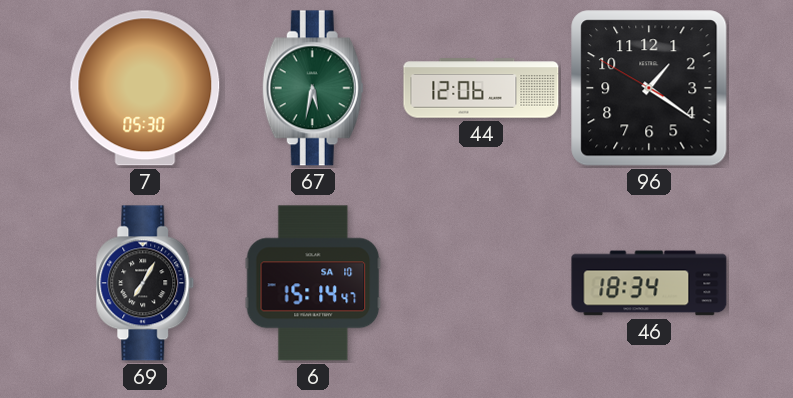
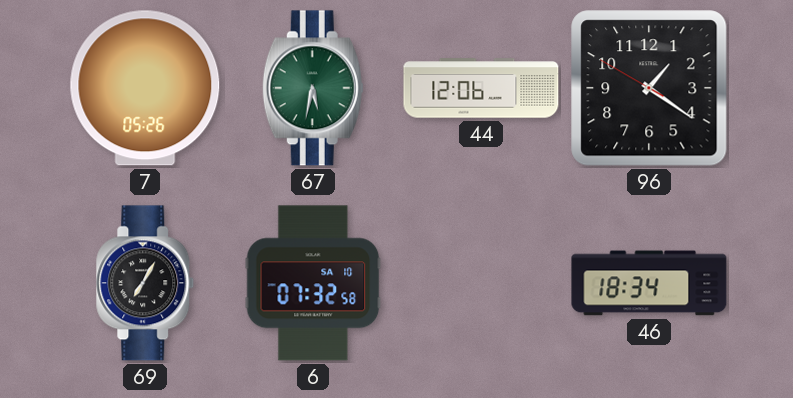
7: 05:30 -> 05:26
6: 15:14 -> 07:32
